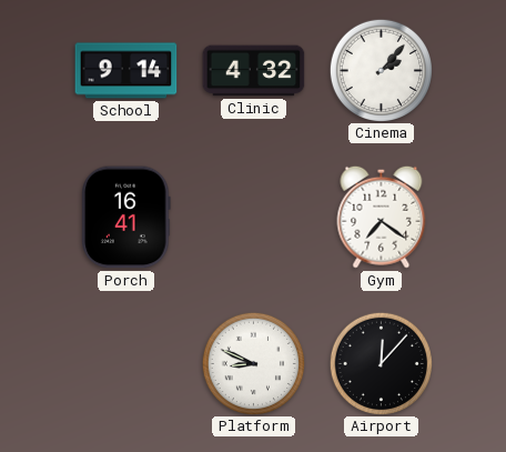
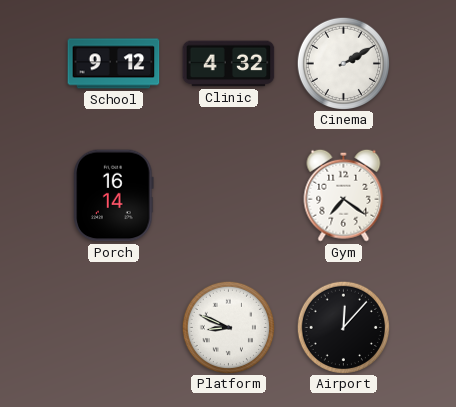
School: 9:14 -> 9:12
Cinema: 2:07 -> 2:10
Porch: 16:41 -> 16:14
